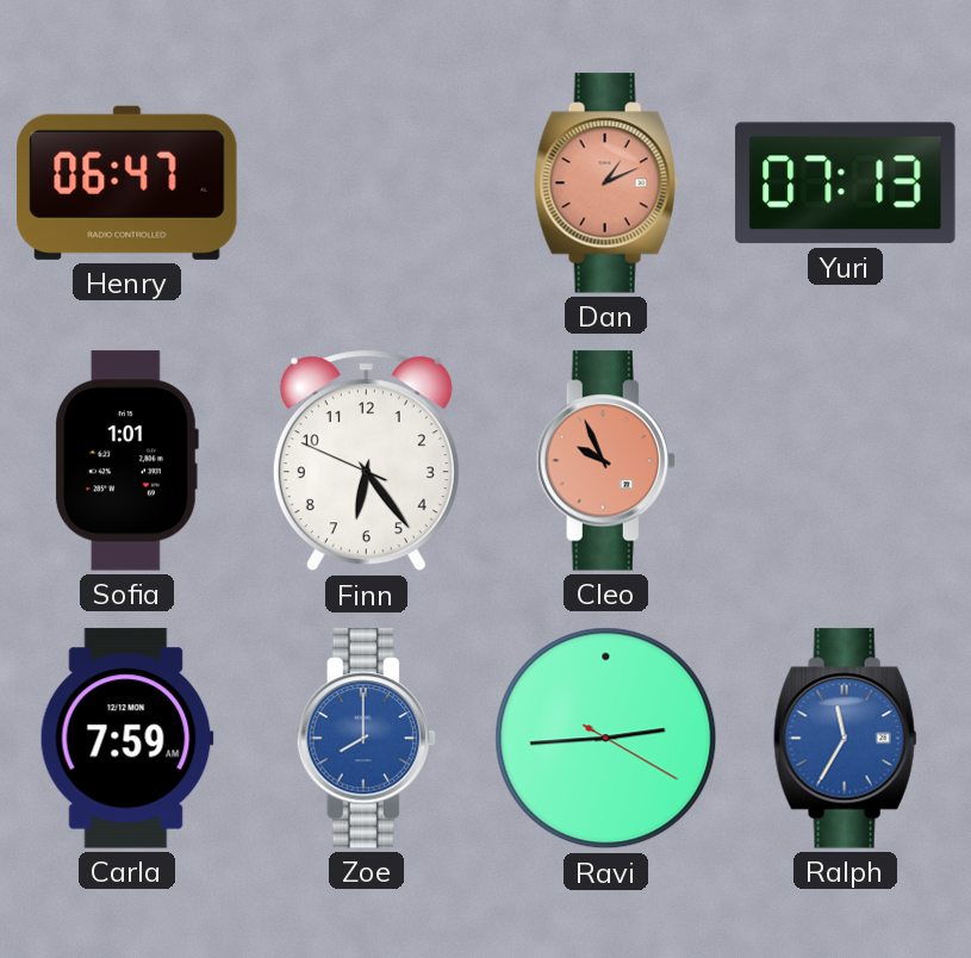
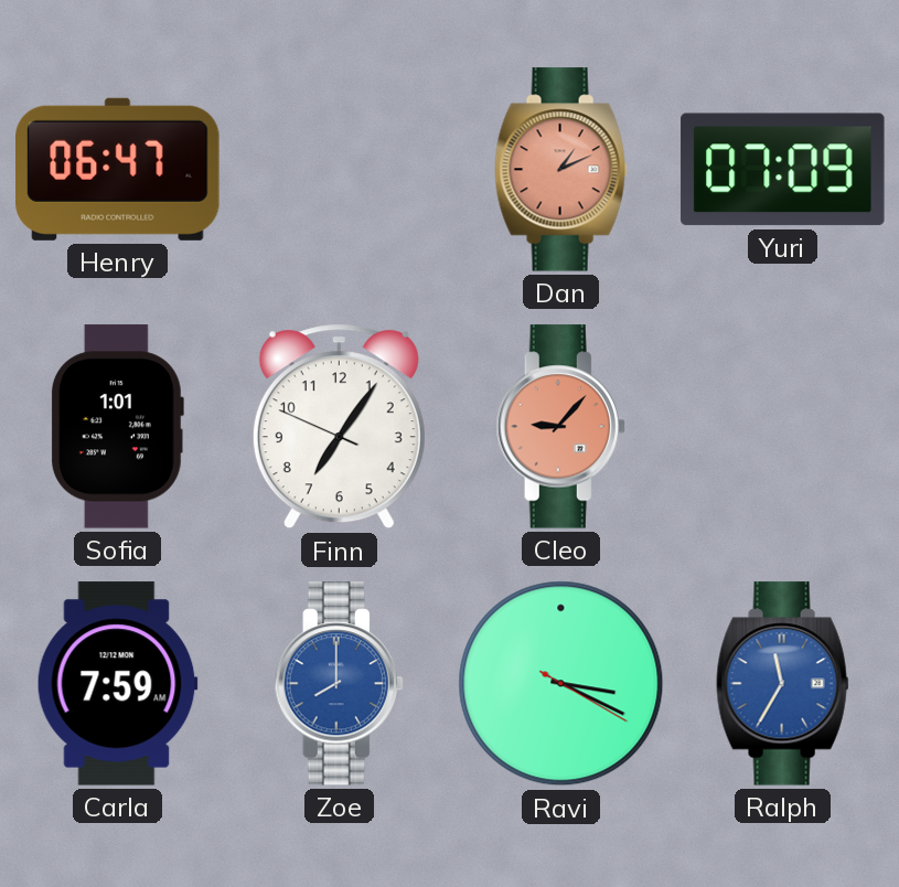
Yuri: 07:13 -> 07:09
Finn: 6:23 -> 7:05
Cleo: 9:56 -> 9:07
Ravi: 2:44 -> 3:19
